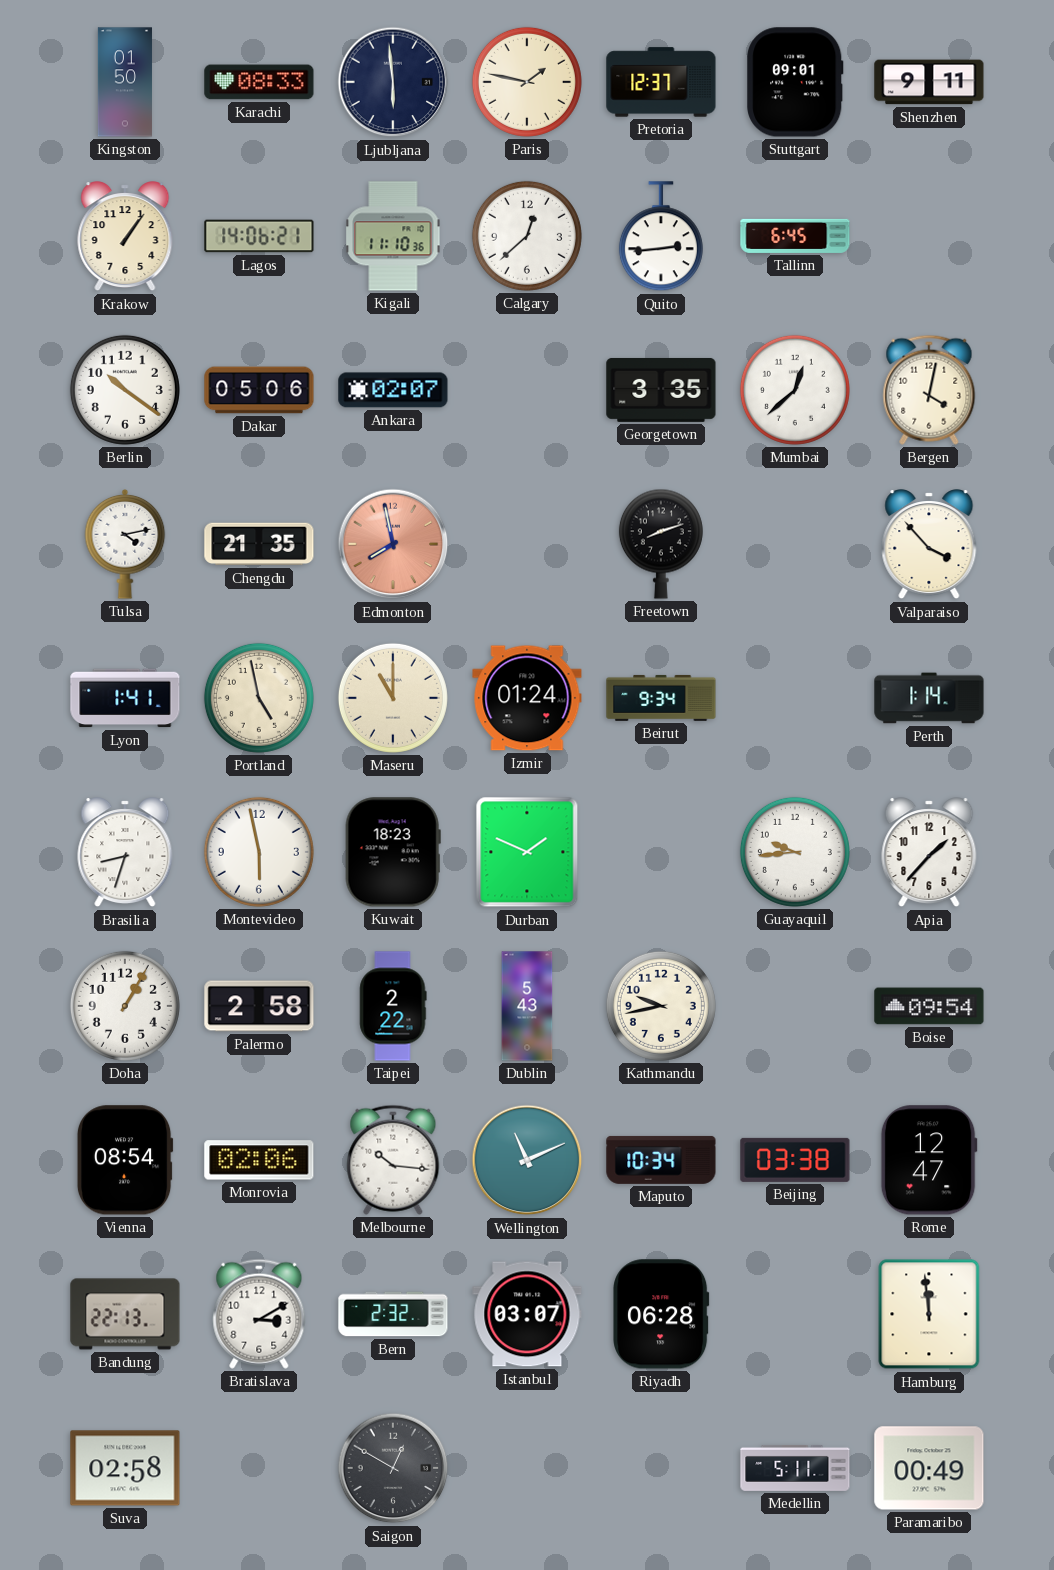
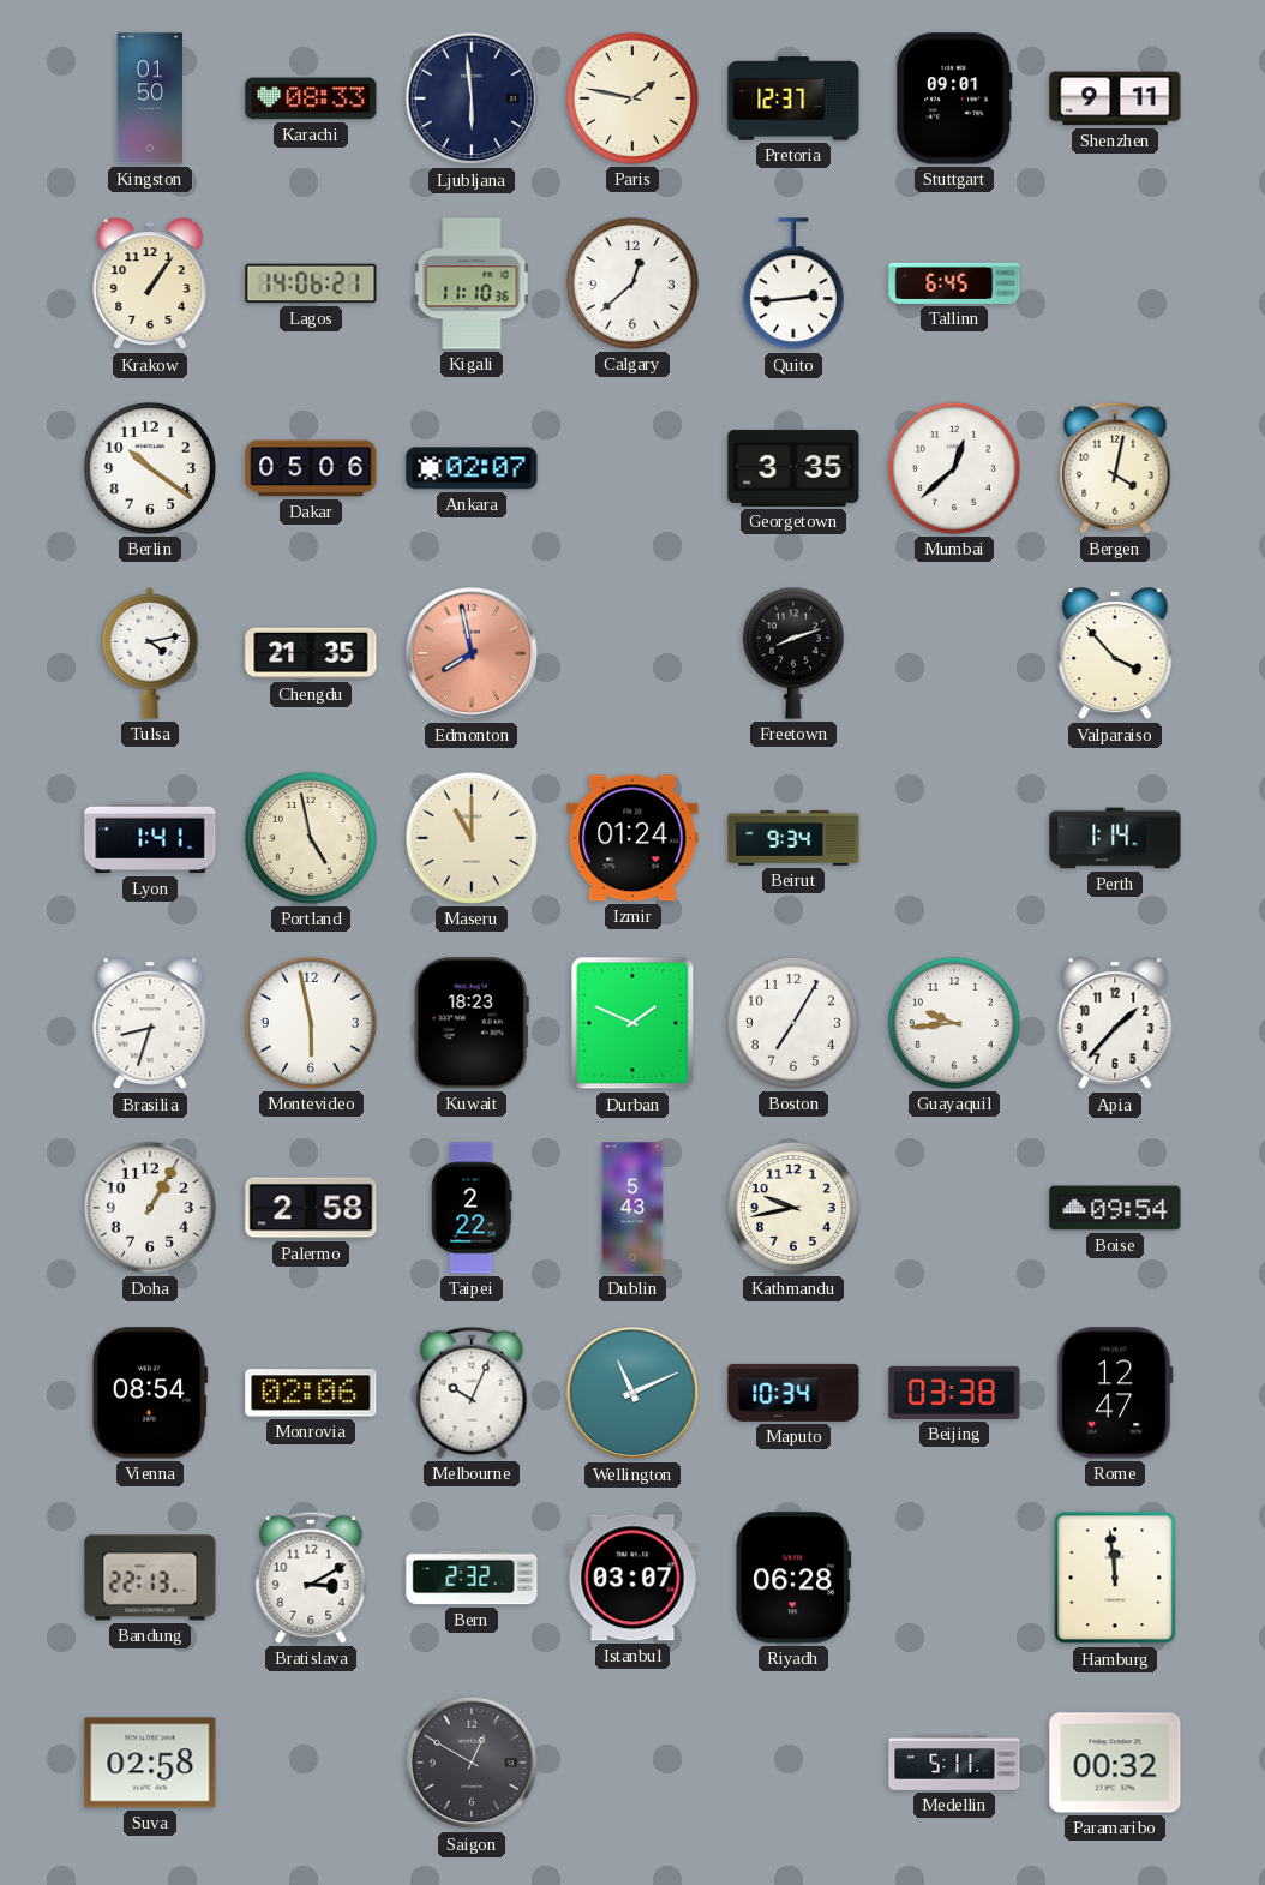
Boston: none -> 7:05
Melbourne: 10:16 -> 10:04
Paramaribo: 00:49 -> 00:32
